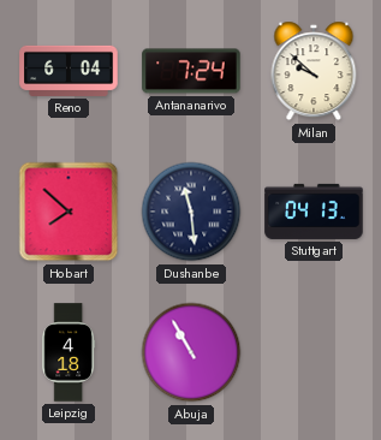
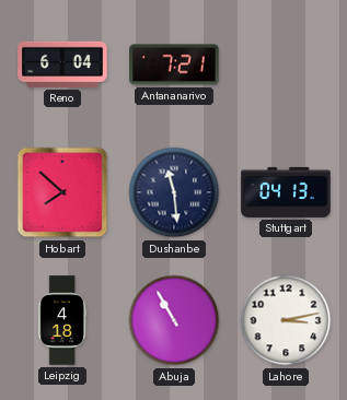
Antananarivo: 7:24 -> 7:21
Milan: 9:52 -> none
Lahore: none -> 3:13
